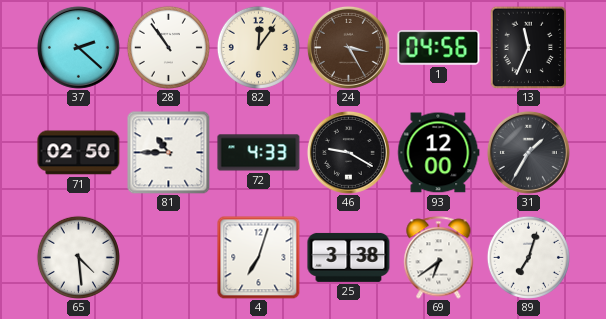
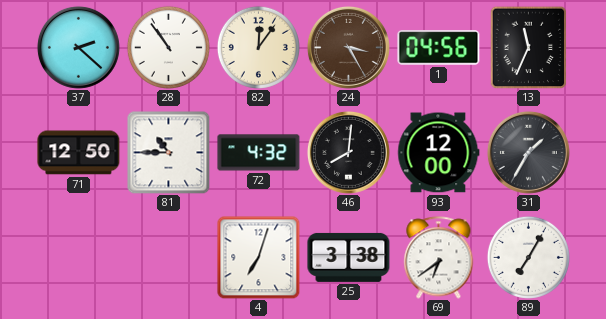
71: 02:50 -> 12:50
72: 4:33 -> 4:32
46: 9:20 -> 8:01
65: 4:29 -> none
89: 7:03 -> 7:05
